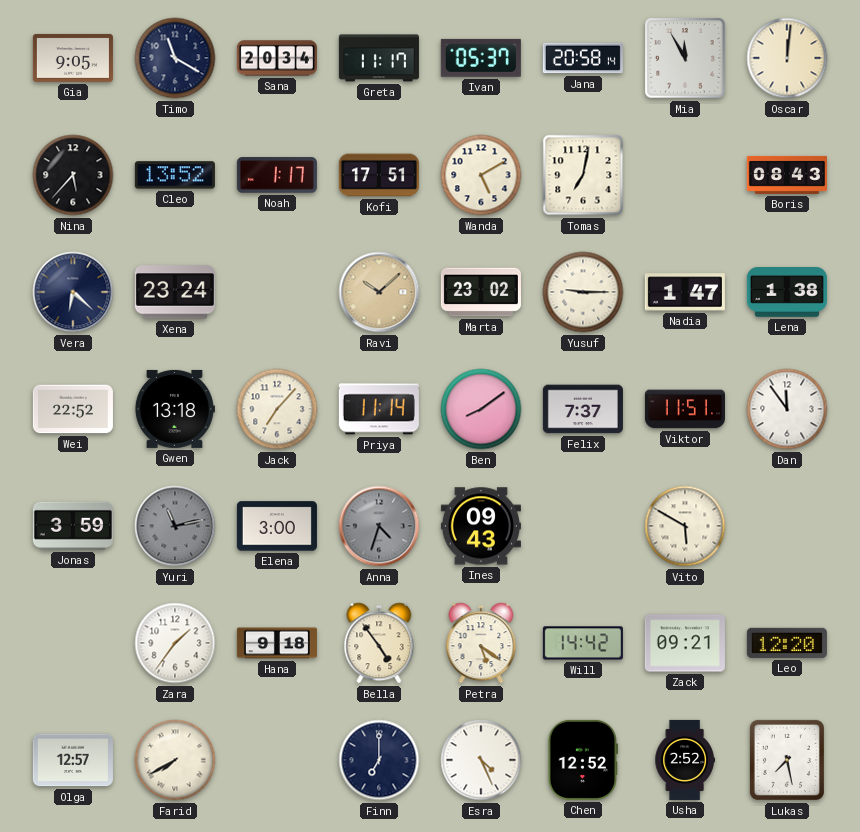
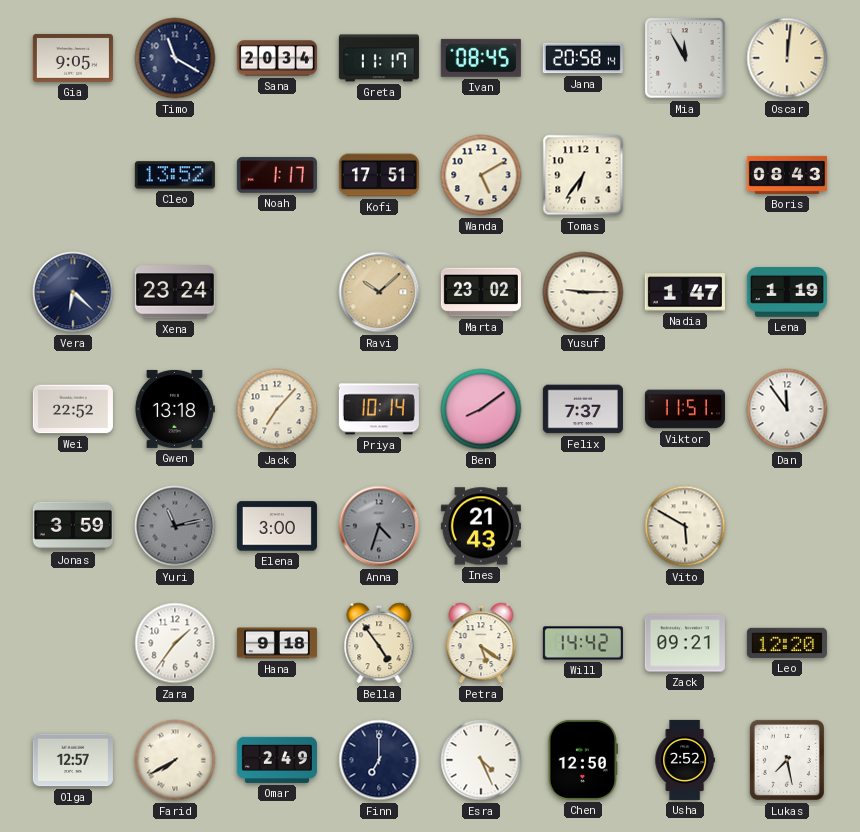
Ivan: 05:37 -> 08:45
Nina: 5:37 -> none
Tomas: 7:02 -> 6:36
Lena: 1:38 -> 1:19
Priya: 11:14 -> 10:14
Ines: 09:43 -> 21:43
Omar: none -> 2:49
Chen: 12:52 -> 12:50
